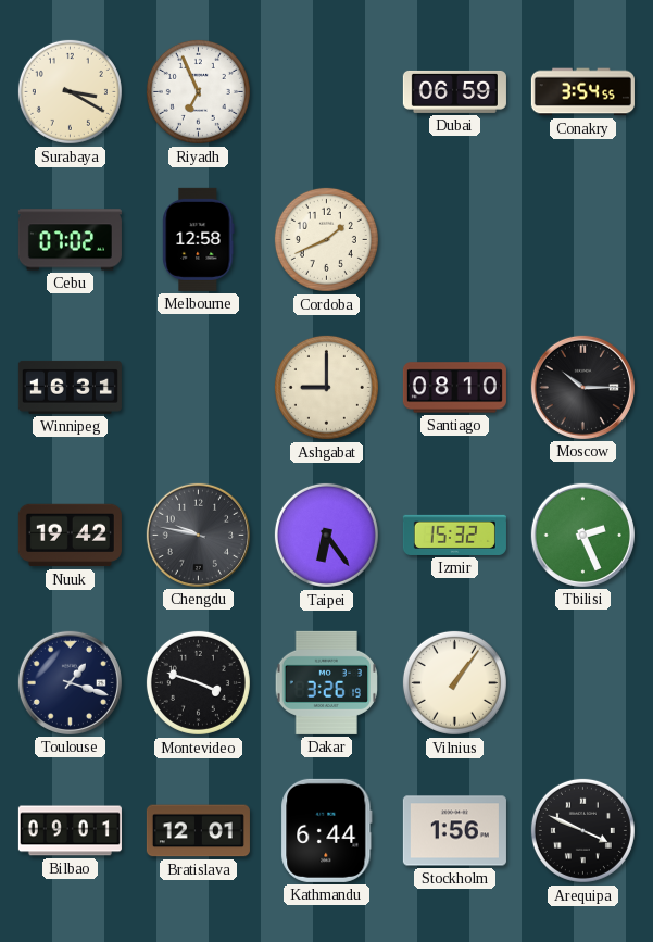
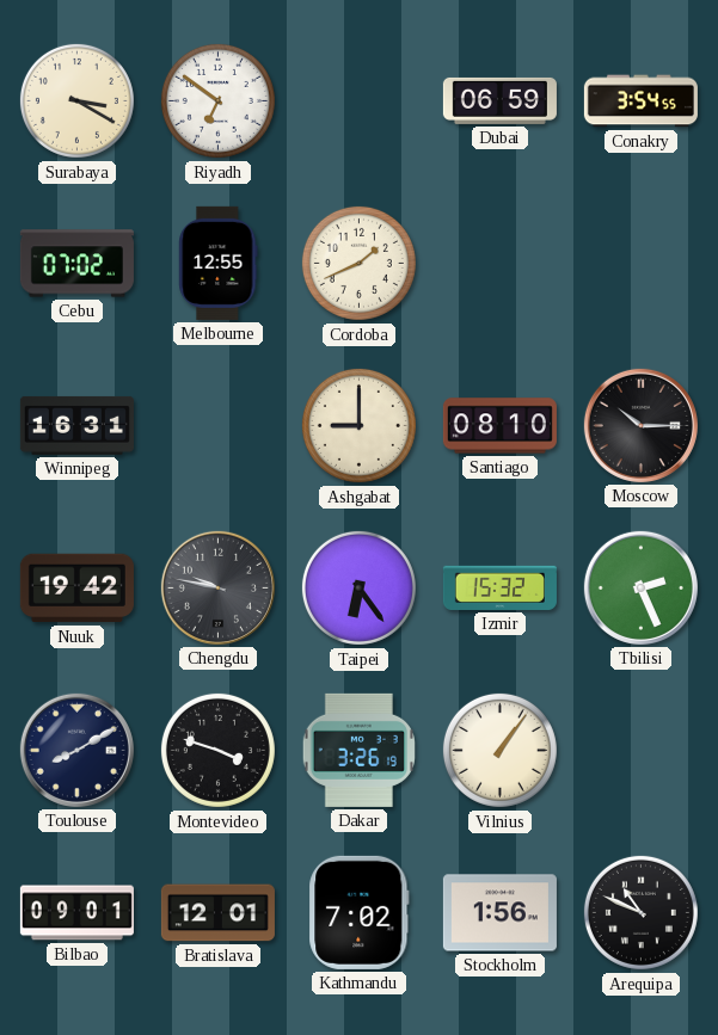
Riyadh: 6:56 -> 6:51
Melbourne: 12:58 -> 12:55
Toulouse: 1:18 -> 8:10
Kathmandu: 6:44 -> 7:02
Arequipa: 3:49 -> 10:49
